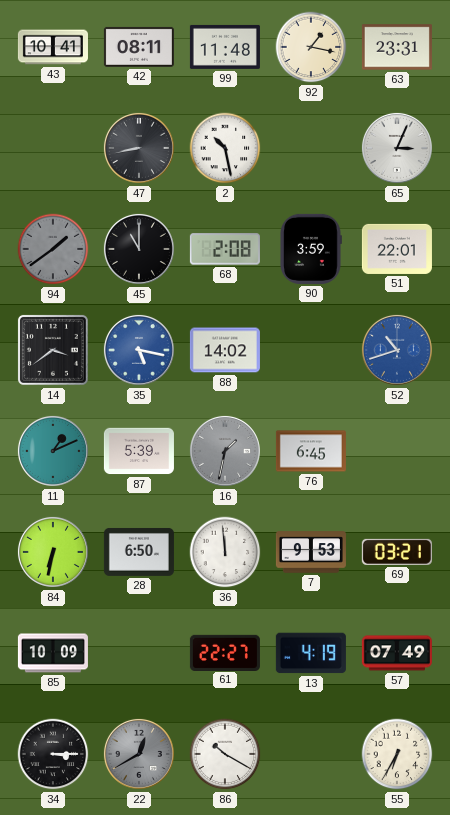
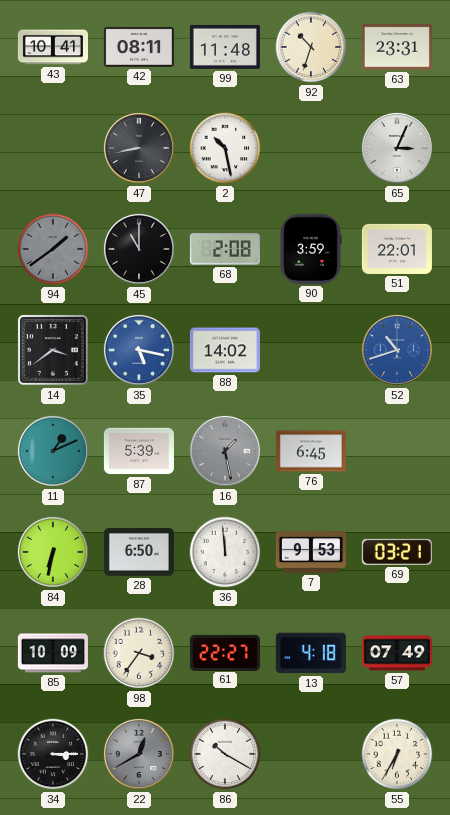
92: 1:17 -> 10:33
16: 1:32 -> 1:28
98: none -> 3:36
13: 4:19 -> 4:18
